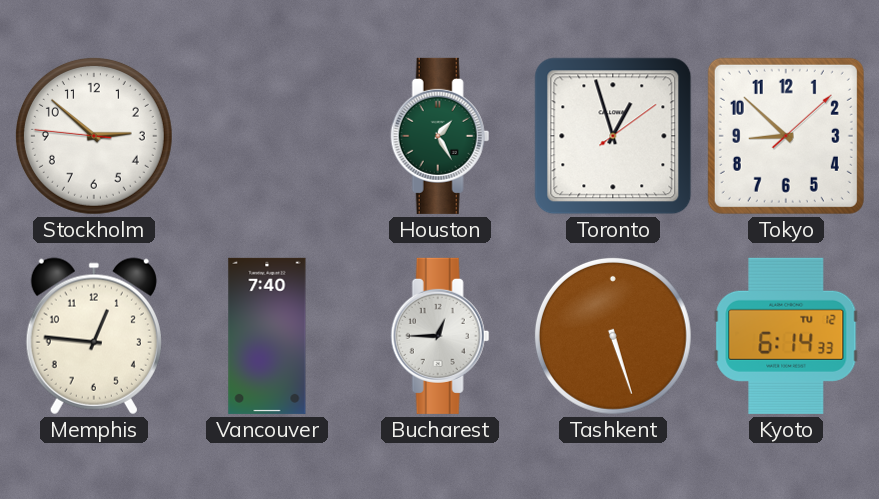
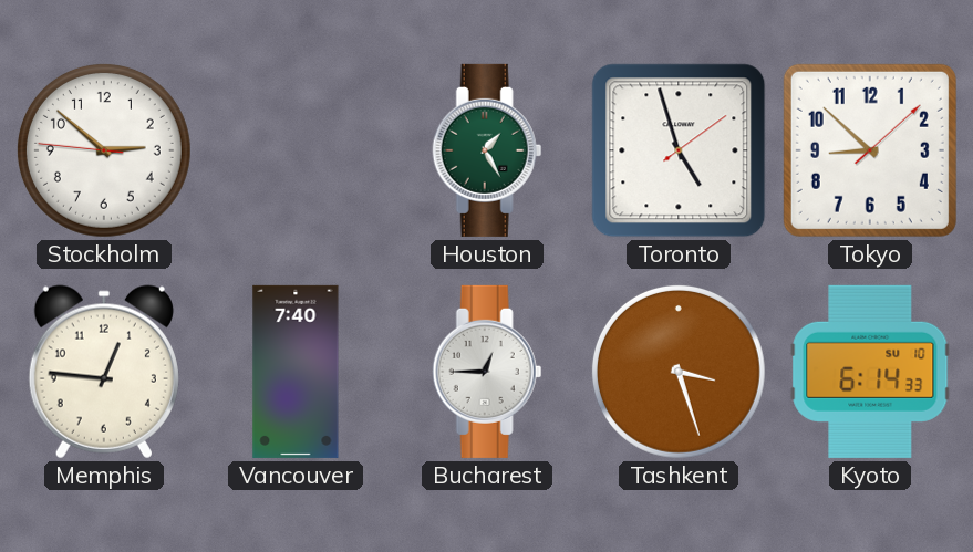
Toronto: 12:57 -> 4:57
Tashkent: 5:27 -> 3:27
Kyoto date: TU 12 -> SU 10
